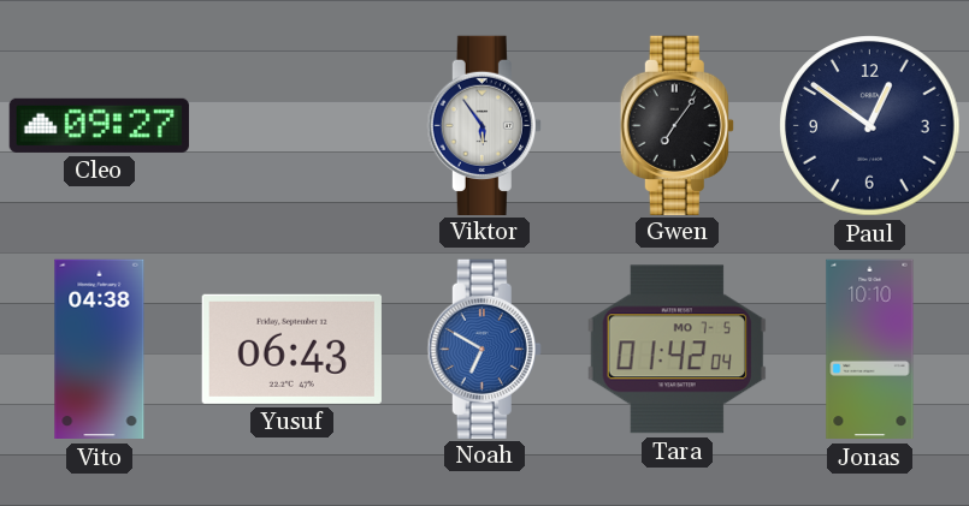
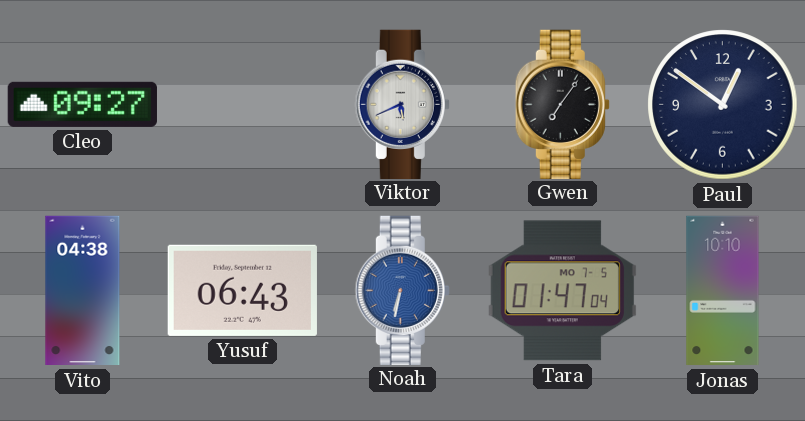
Viktor: 5:54 -> 5:41
Noah: 6:50 -> 6:32
Tara: 01:42 -> 01:47
